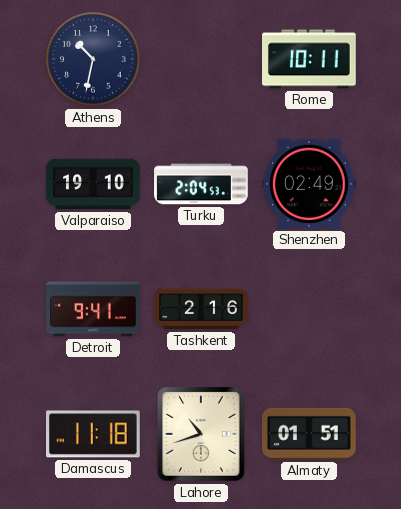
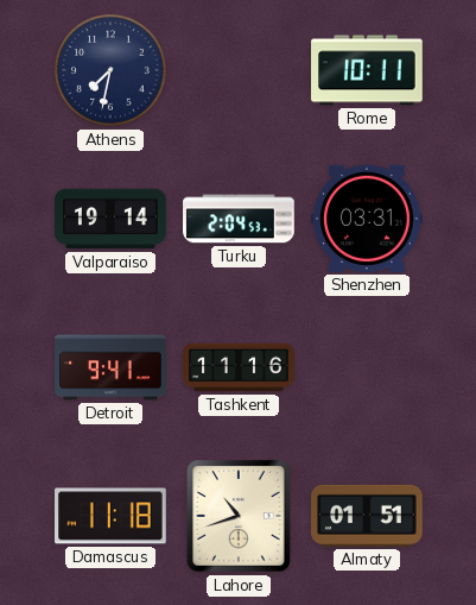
Athens: 10:32 -> 7:32
Valparaiso: 19:10 -> 19:14
Shenzhen: 02:49 -> 03:31
Tashkent: 2:16 -> 11:16
